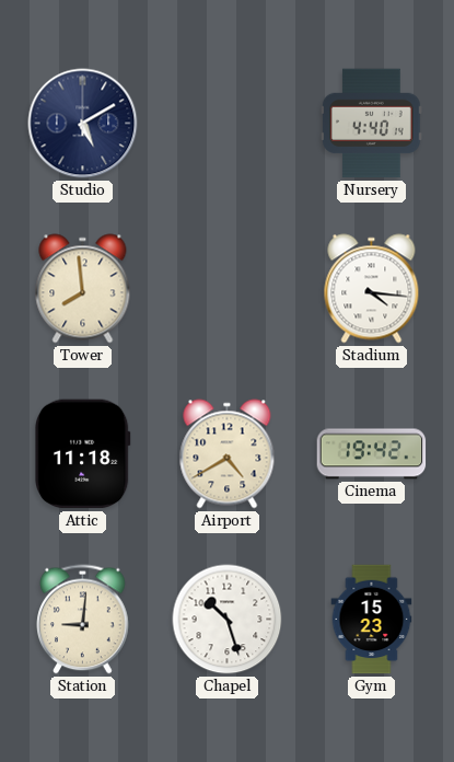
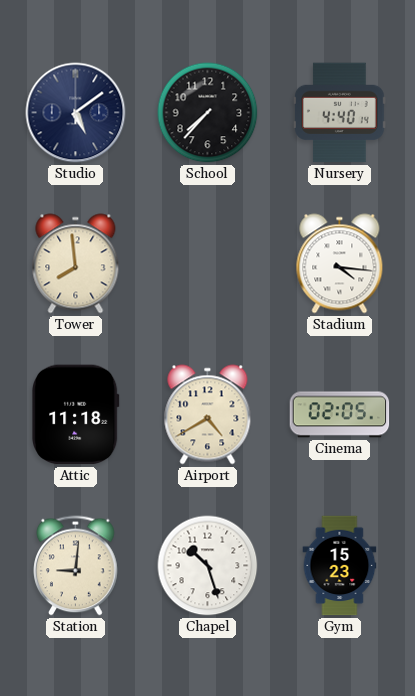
Studio: 5:10 -> 5:09
School: none -> 7:37
Cinema: 19:42 -> 02:05
